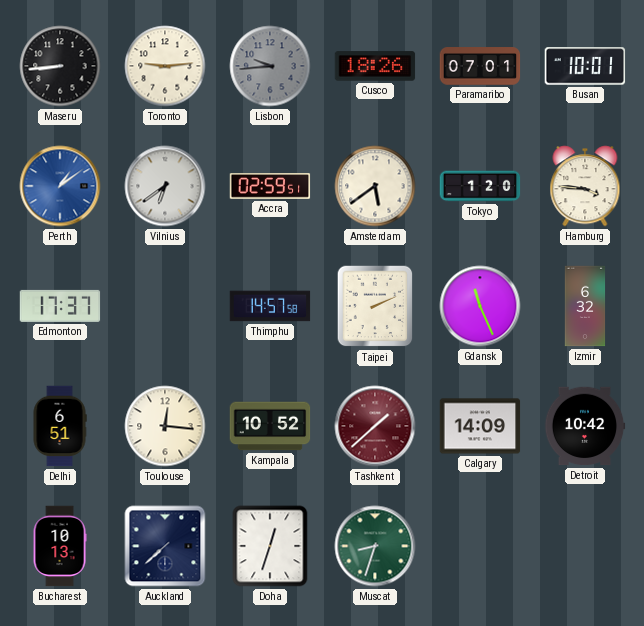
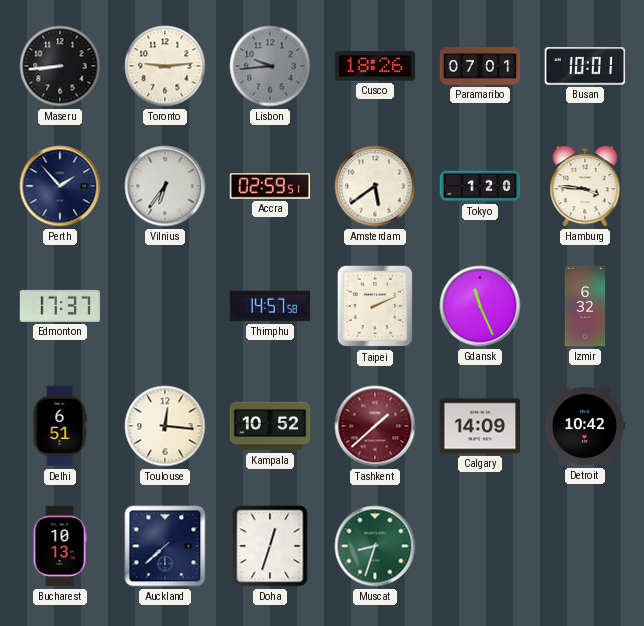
Perth: 1:09 -> 1:53
Perth dial: blue -> navy
Vilnius: 6:39 -> 6:36
